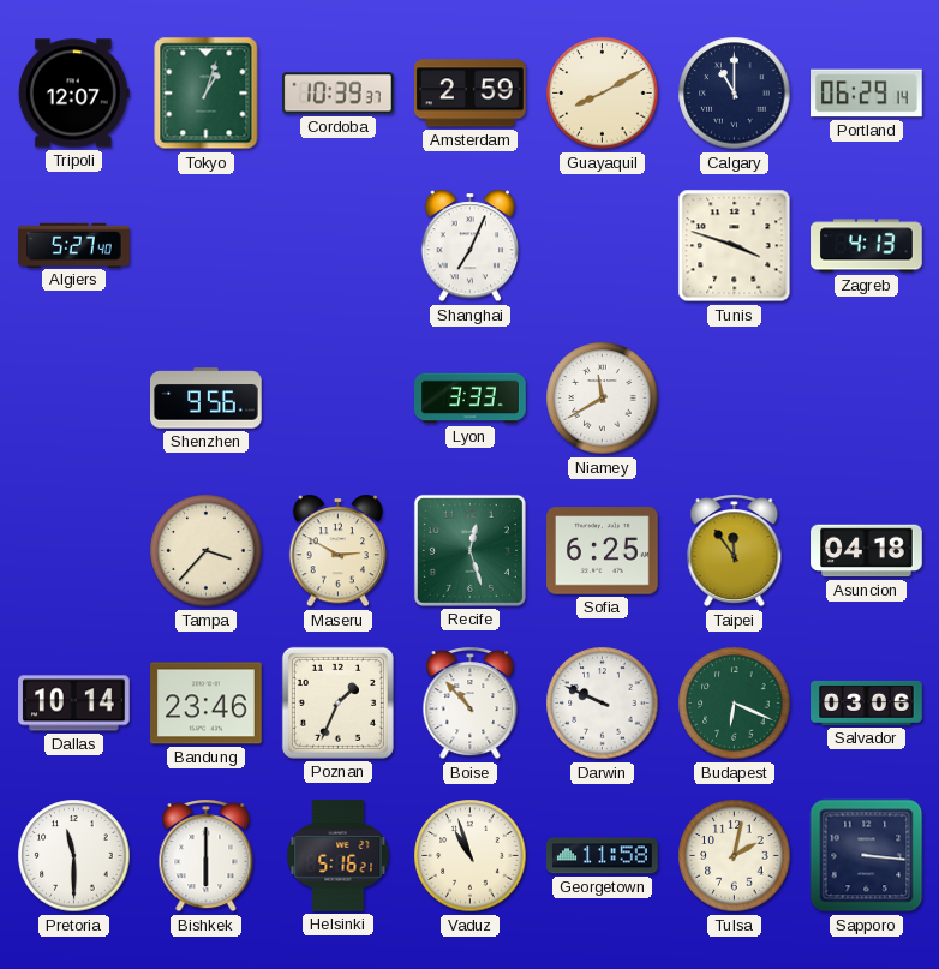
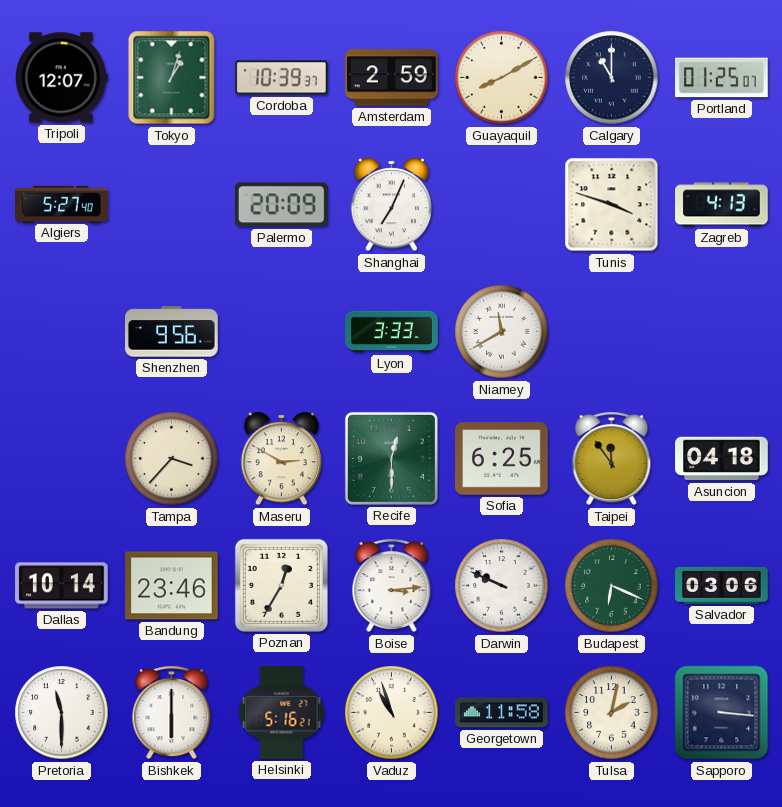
Portland: 06:29 -> 01:25
Palermo: none -> 20:09
Recife: 12:27 -> 12:30
Poznan: 1:34 -> 12:35
Boise: 10:53 -> 3:14
